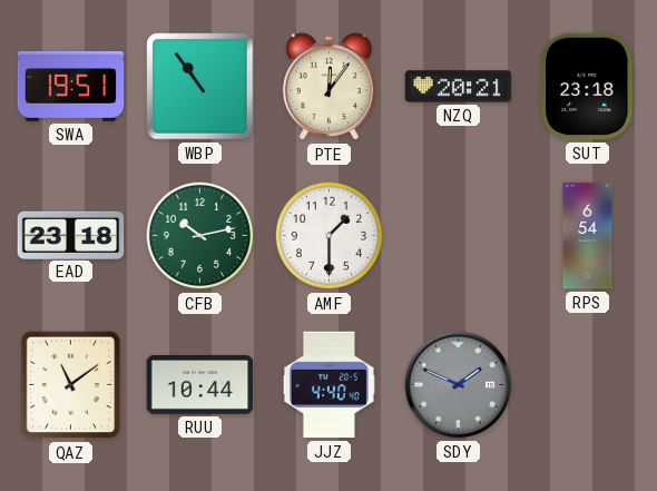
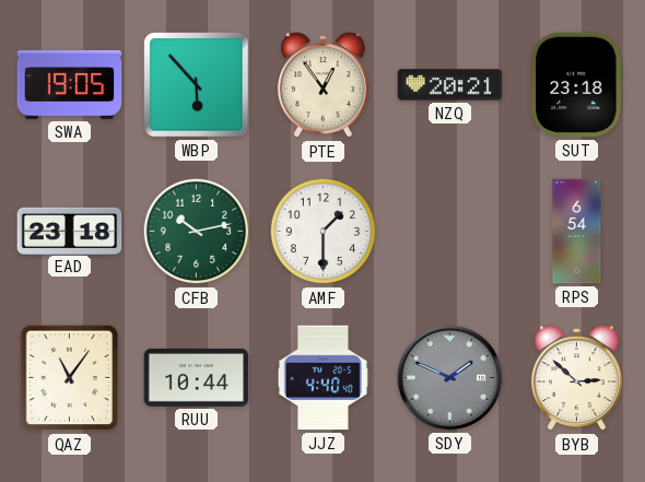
SWA: 19:51 -> 19:05
WBP: 10:54 -> 5:53
PTE: 12:06 -> 12:54
QAZ: 11:09 -> 11:06
BYB: none -> 2:52
